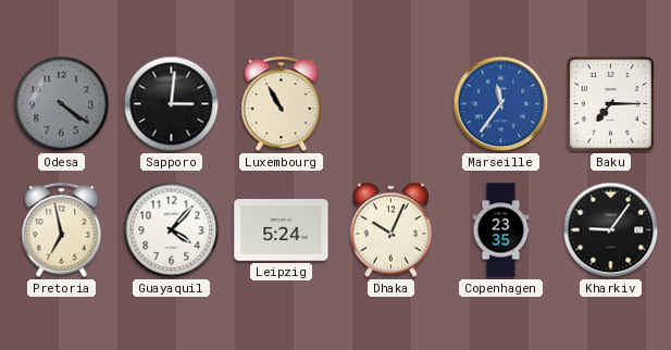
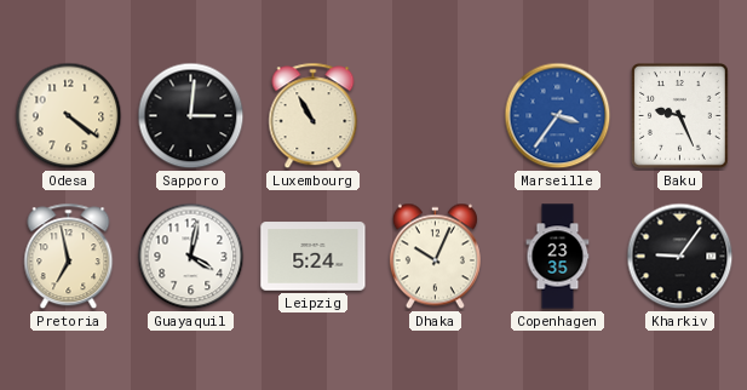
Odesa dial: grey -> cream
Marseille: 11:36 -> 3:36
Baku: 7:15 -> 9:26
Guayaquil: 4:07 -> 4:02
